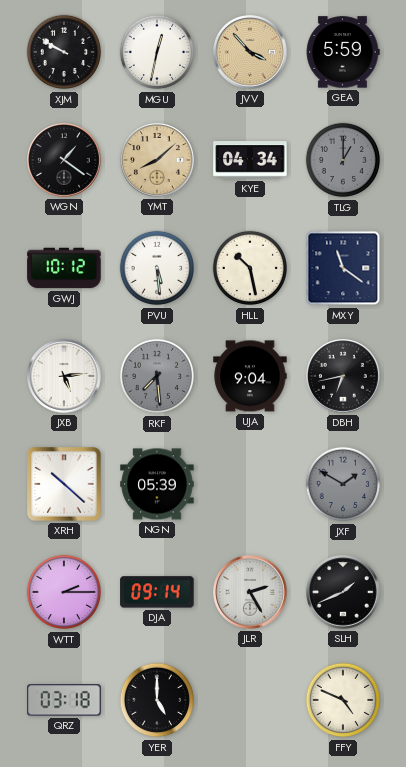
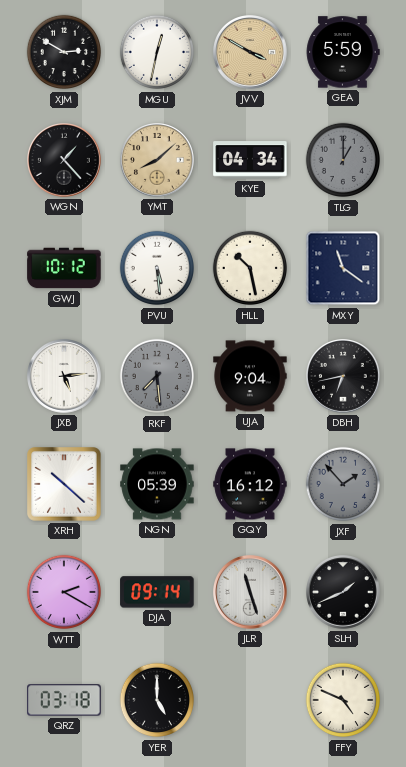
XJM: 9:50 -> 2:50
JVV: 3:53 -> 3:50
WGN: 1:21 -> 1:23
GQY: none -> 16:12
JXF: 1:50 -> 1:53
WTT: 2:15 -> 2:20
JLR: 2:25 -> 11:27
